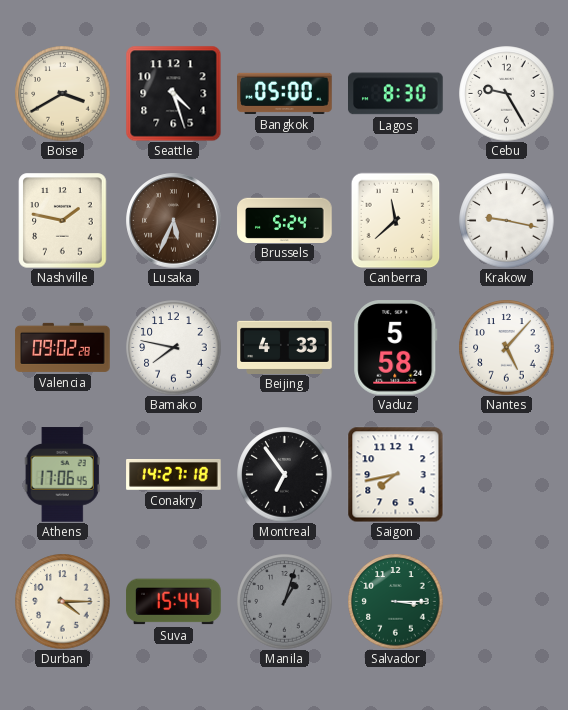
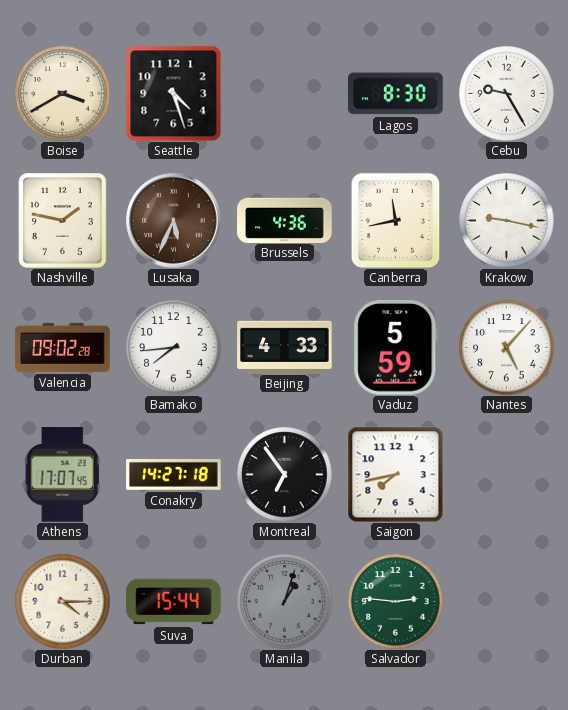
Bangkok: 05:00 -> none
Brussels: 5:24 -> 4:36
Canberra: 11:38 -> 11:43
Bamako: 7:47 -> 7:44
Vaduz: 5:58 -> 5:59
Athens: 17:06 -> 17:07
Salvador: 3:15 -> 2:46
